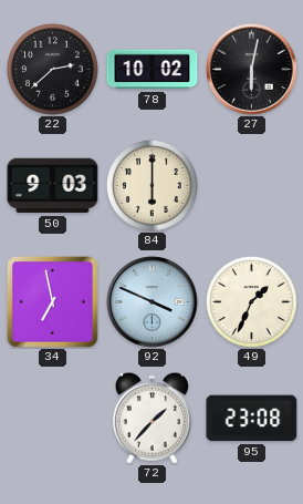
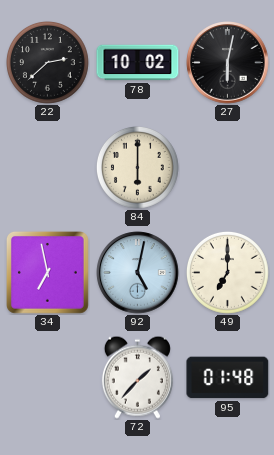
50: 9:03 -> none
92: 3:49 -> 5:02
49: 1:34 -> 7:00
95: 23:08 -> 01:48
